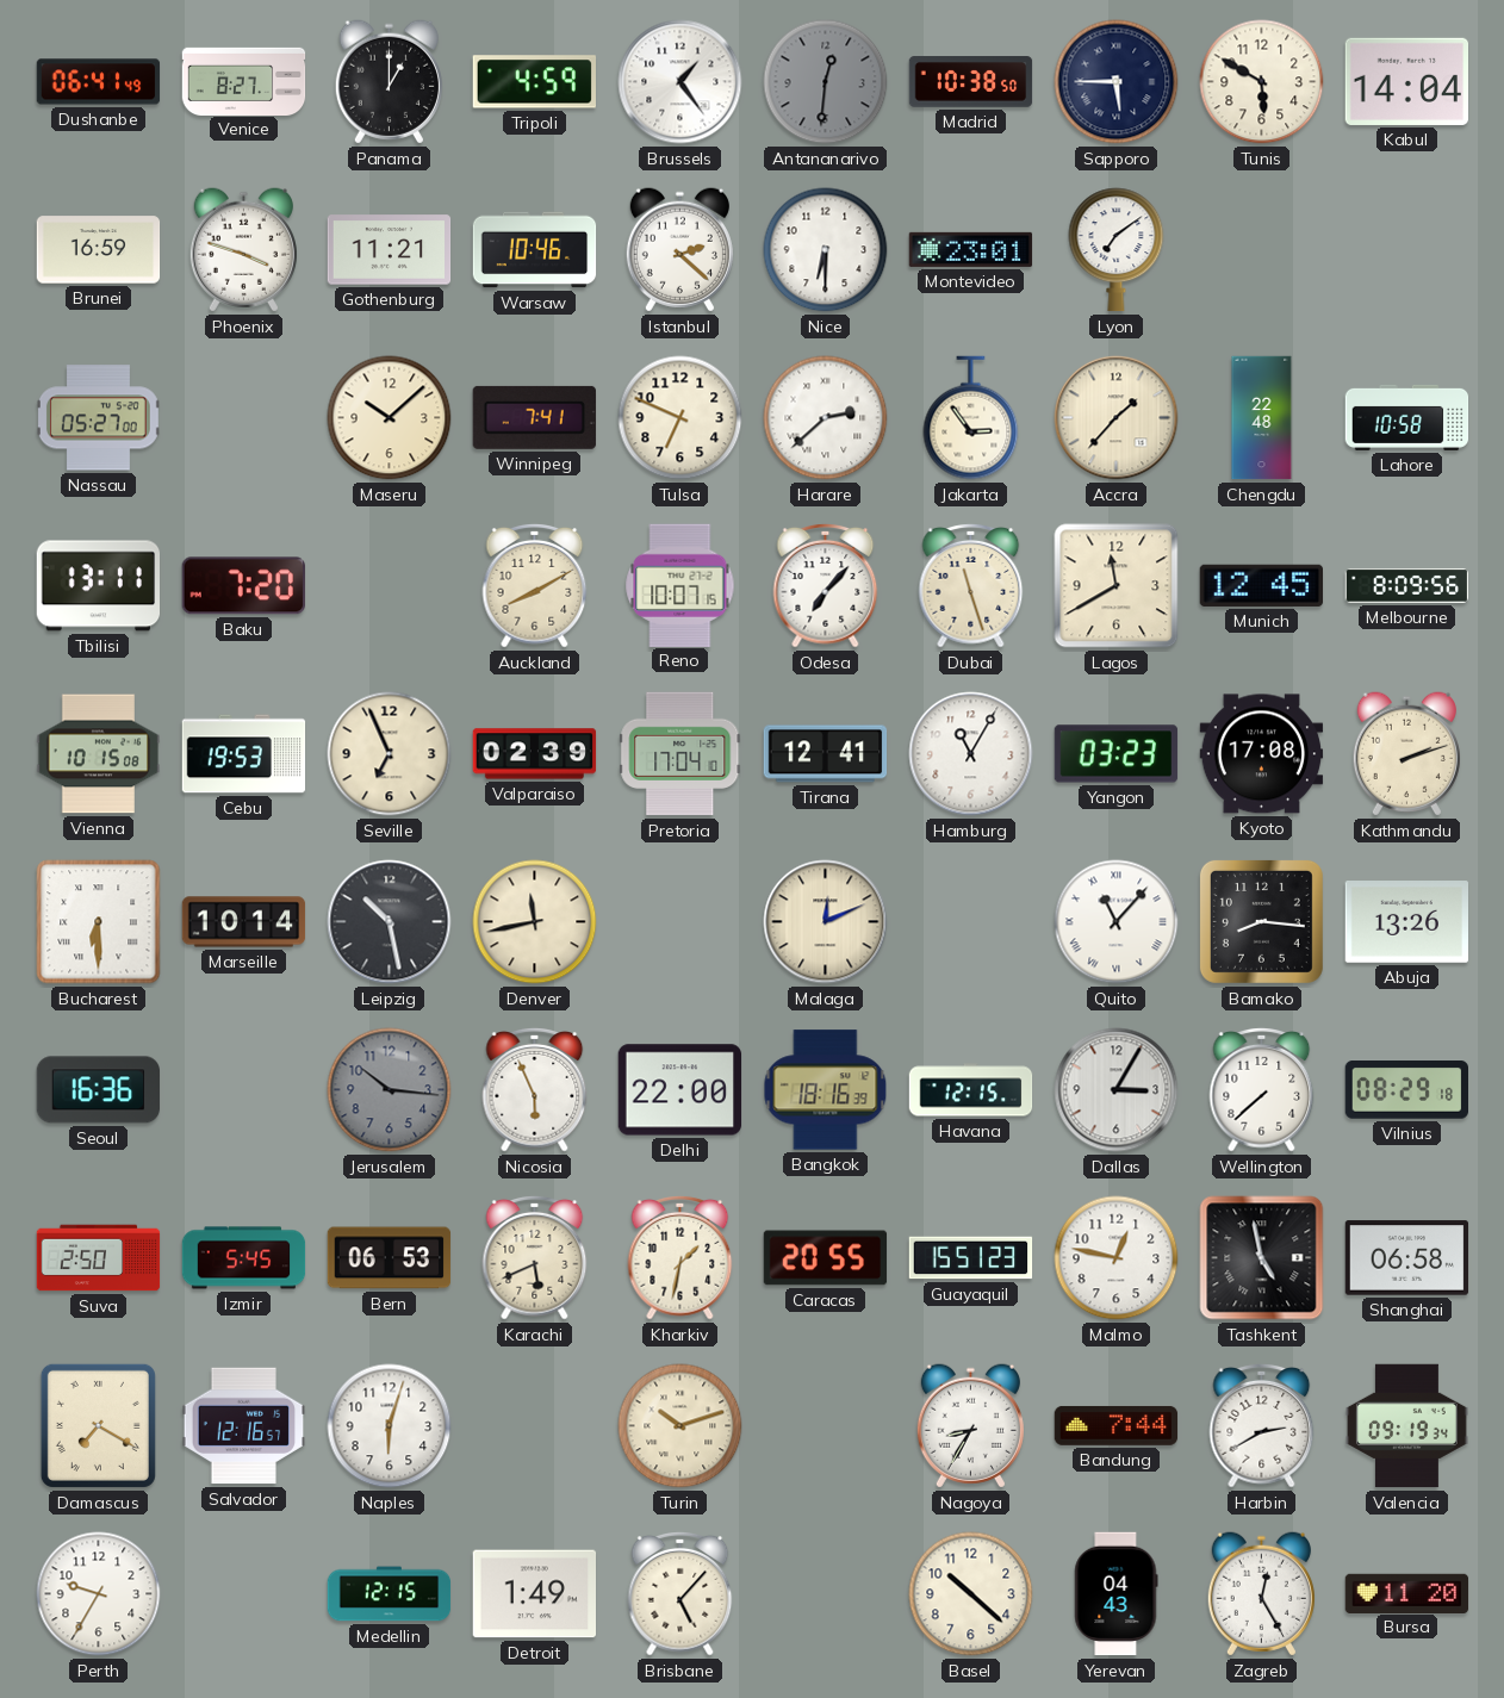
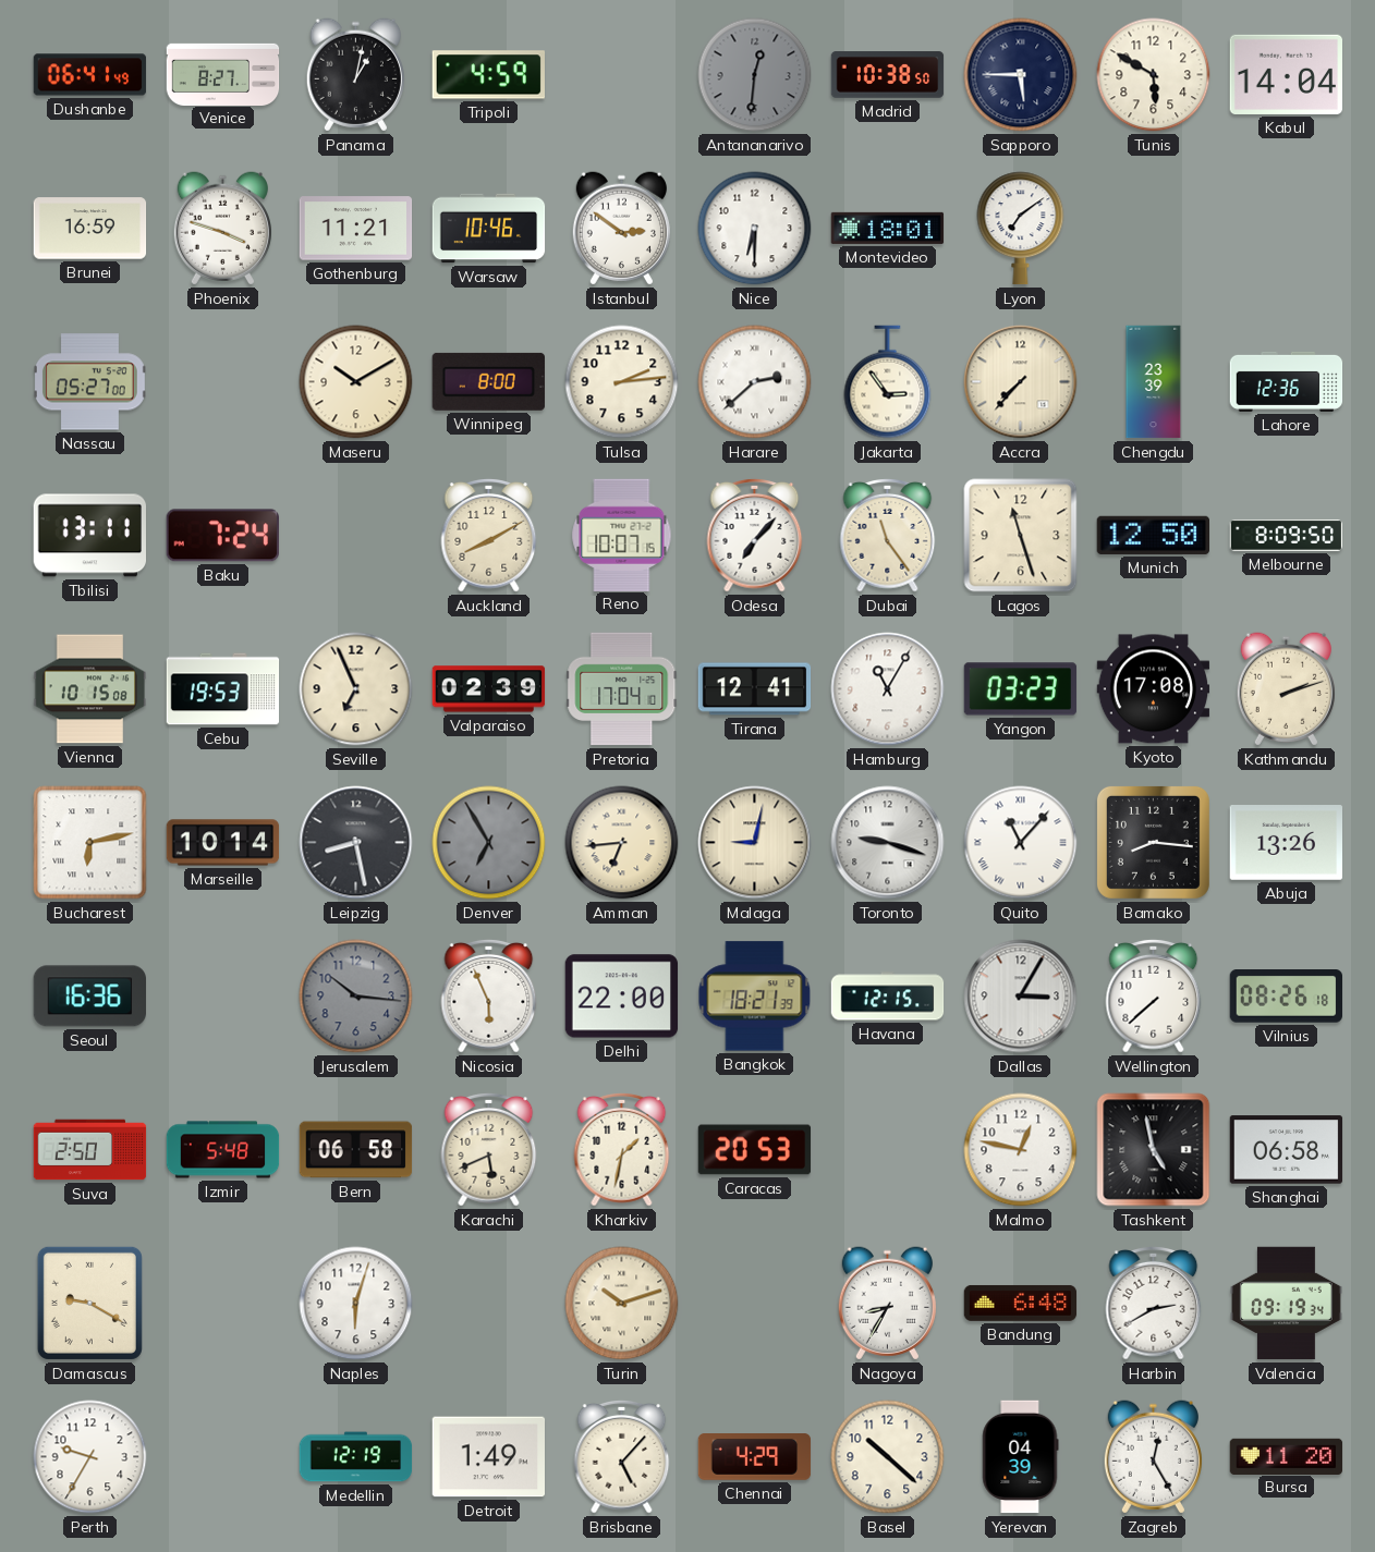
Panama: 1:00 -> 1:02
Brussels: 1:24 -> none
Istanbul: 2:22 -> 2:51
Montevideo: 23:01 -> 18:01
Maseru: 10:08 -> 10:10
Winnipeg: 7:41 -> 8:00
Tulsa: 6:49 -> 2:14
Accra: 1:37 -> 7:37
Chengdu: 22:48 -> 23:39
Lahore: 10:58 -> 12:36
Baku: 7:20 -> 7:24
Dubai: 11:27 -> 11:24
Lagos: 11:40 -> 11:27
Munich: 12:45 -> 12:50
Melbourne: 8:09:56 -> 8:09:50
Bucharest: 6:30 -> 6:13
Leipzig: 10:28 -> 8:28
Denver: 11:43 -> 6:55
Denver dial: cream -> grey
Amman: none -> 6:44
Malaga: 12:11 -> 9:02
Toronto: none -> 9:18
Bangkok: 18:16 -> 18:21
Vilnius: 08:29 -> 08:26
Izmir: 5:45 -> 5:48
Bern: 06:53 -> 06:58
Caracas: 20:55 -> 20:53
Guayaquil: 15:51 -> none
Damascus: 7:20 -> 9:20
Salvador: 12:16 -> none
Bandung: 7:44 -> 6:48
Medellin: 12:15 -> 12:19
Chennai: none -> 4:29
Yerevan: 04:43 -> 04:39
